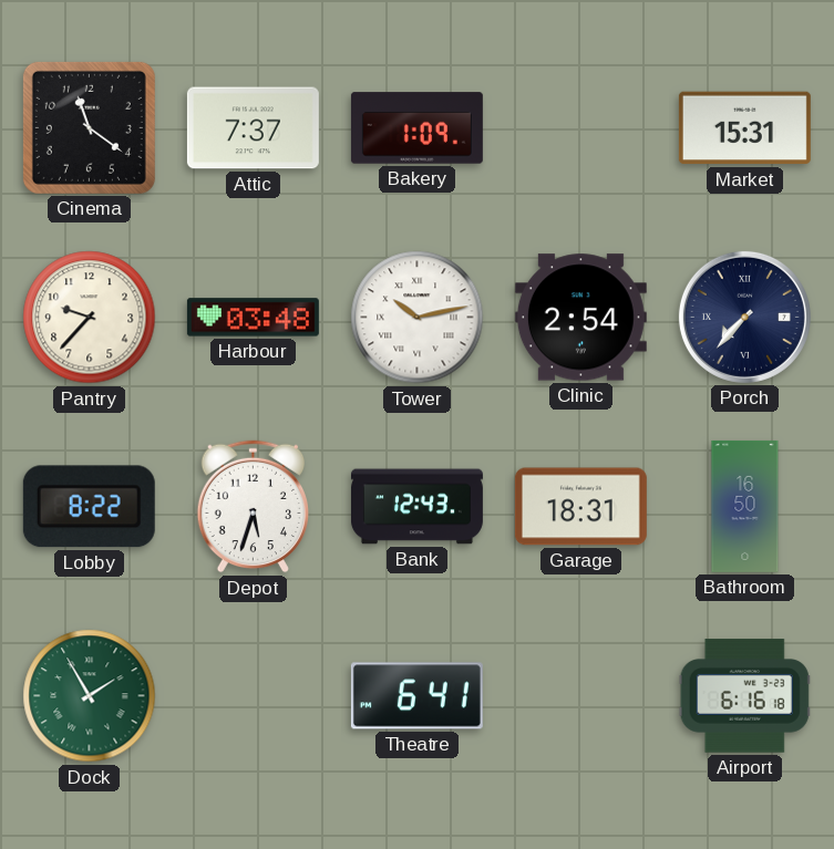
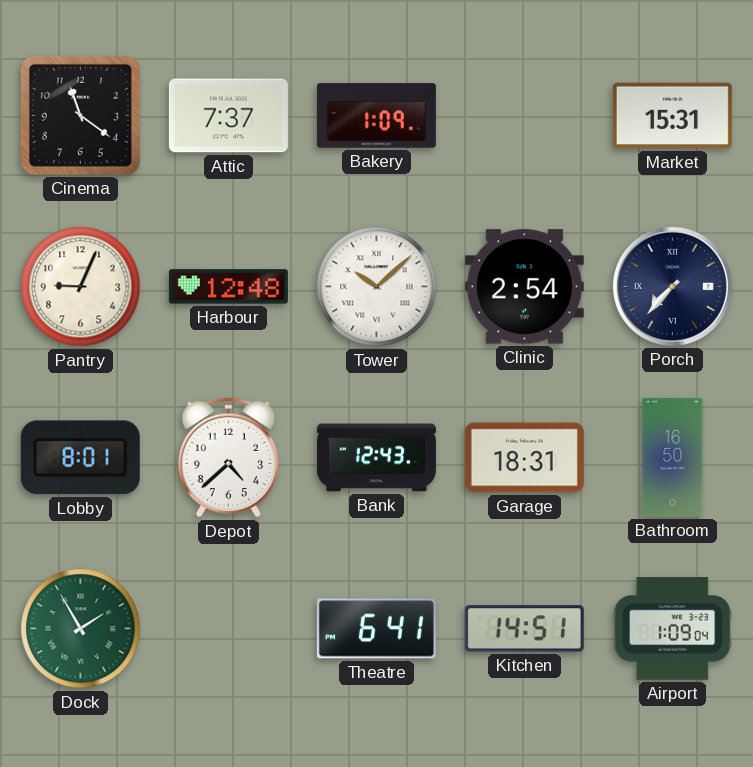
Pantry: 9:37 -> 9:04
Harbour: 03:48 -> 12:48
Tower: 10:13 -> 10:08
Lobby: 8:22 -> 8:01
Depot: 5:33 -> 4:38
Kitchen: none -> 14:51
Airport: 6:16 -> 1:09
